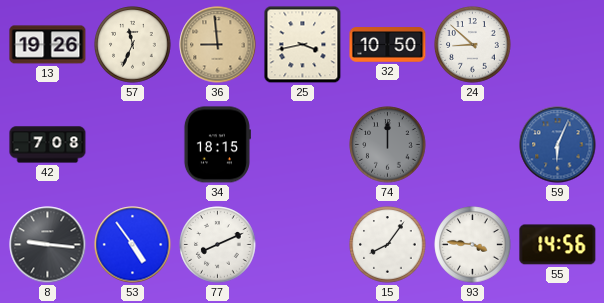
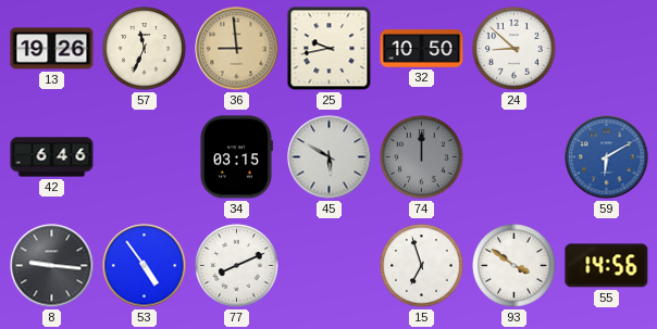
25: 3:43 -> 9:43
42: 7:08 -> 6:46
34: 18:15 -> 03:15
45: none -> 5:50
59: 6:04 -> 6:10
15: 8:06 -> 6:57
93: 3:46 -> 3:51
